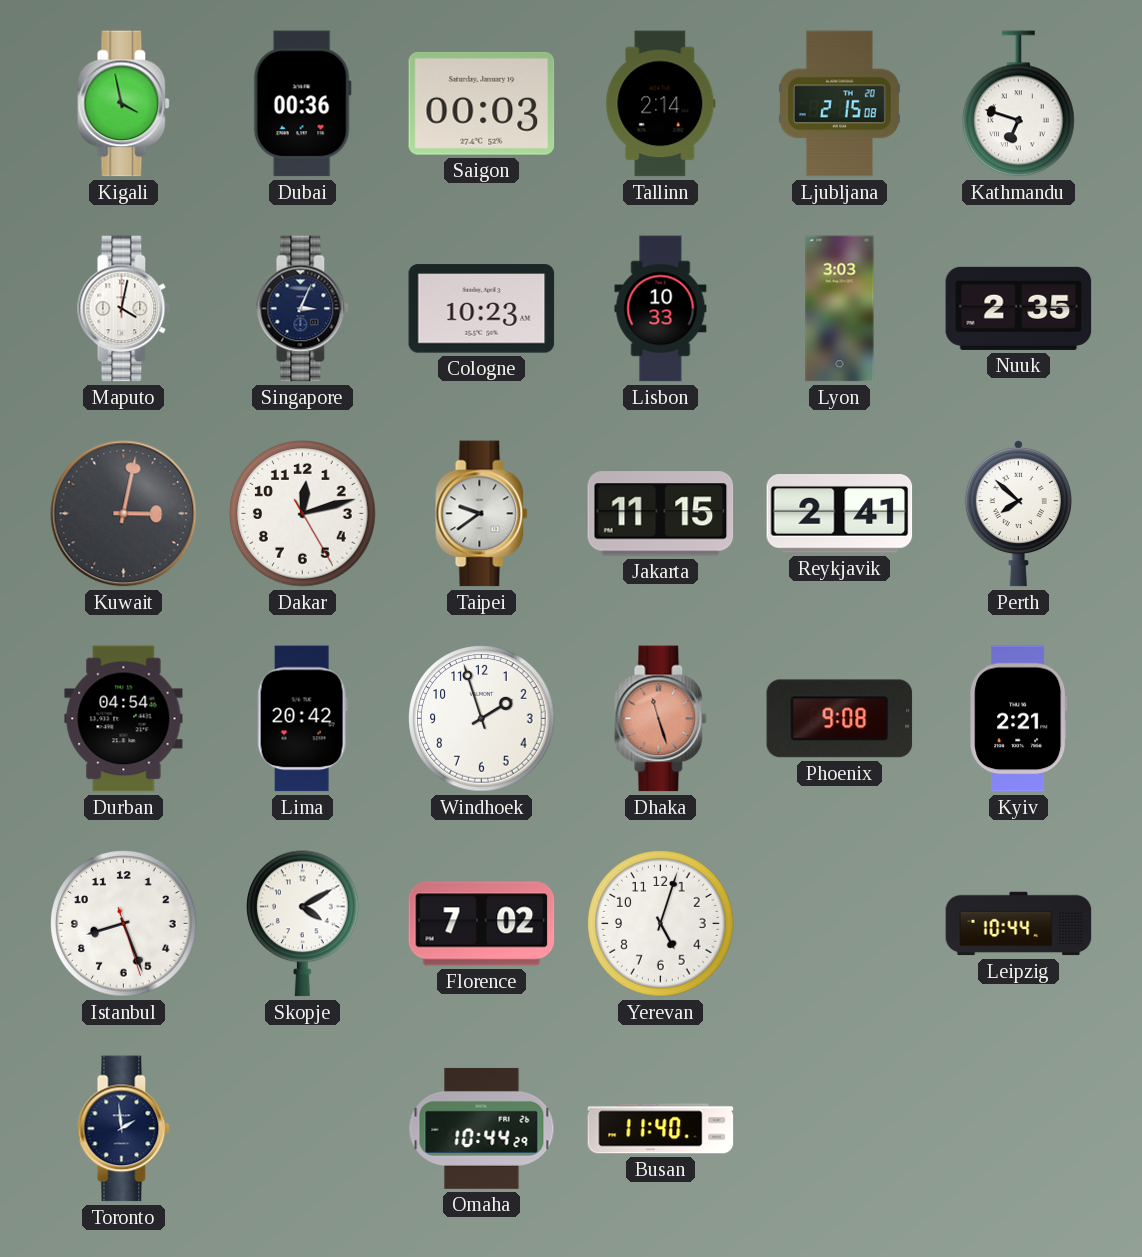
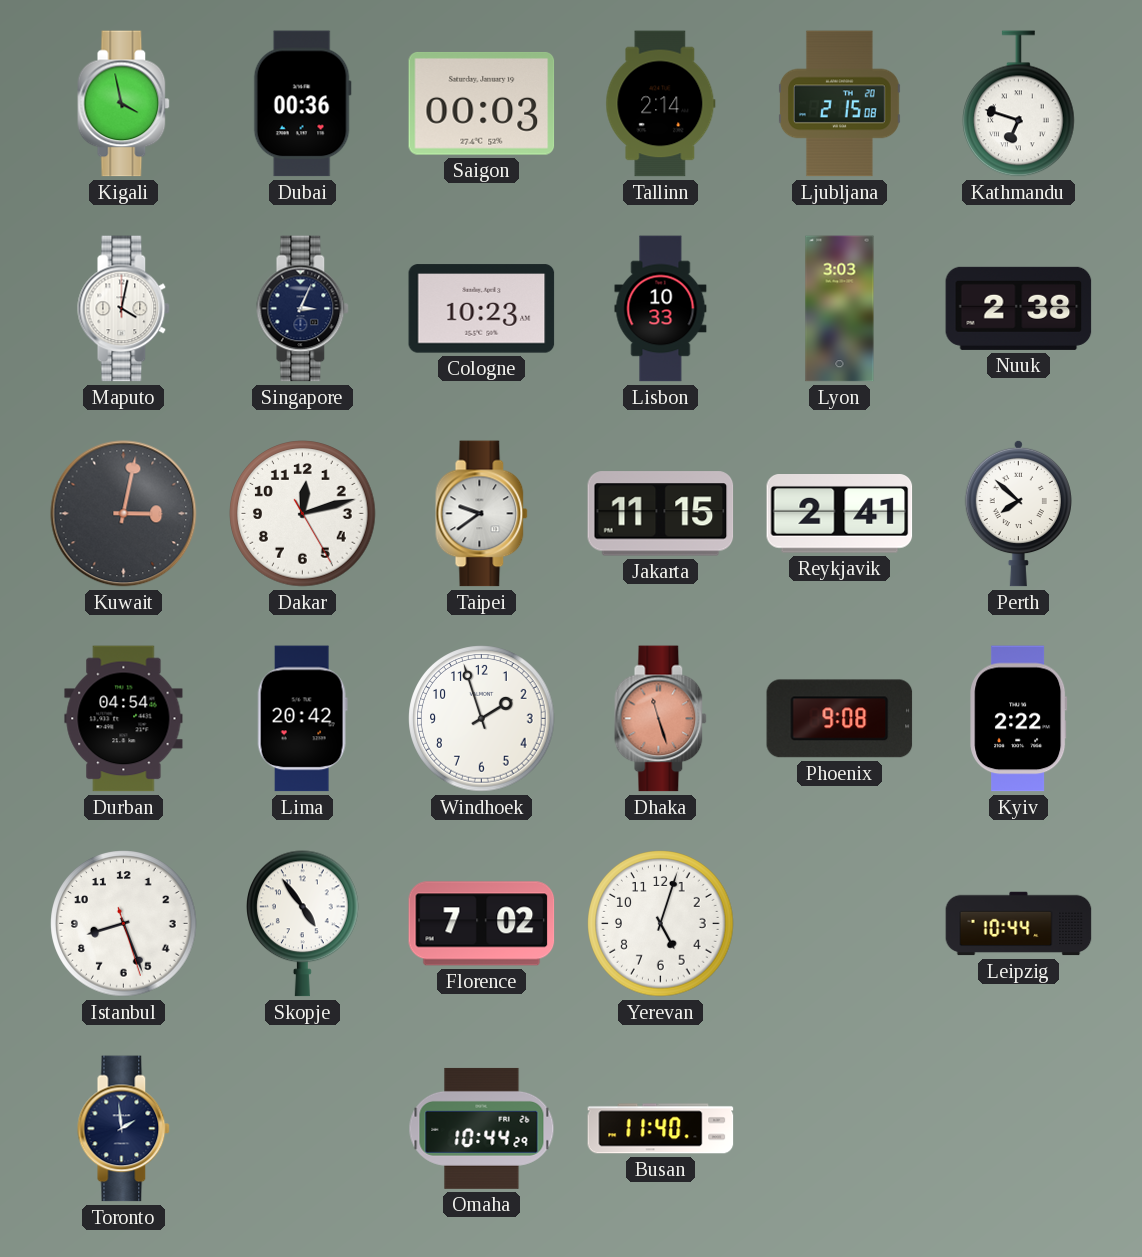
Nuuk: 2:35 -> 2:38
Kyiv: 2:21 -> 2:22
Skopje: 4:10 -> 4:54
